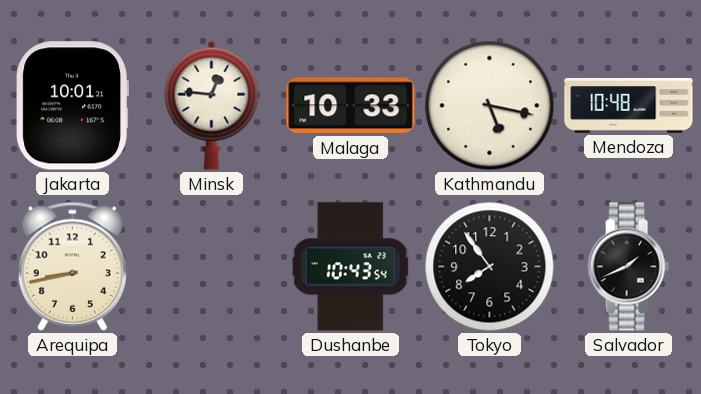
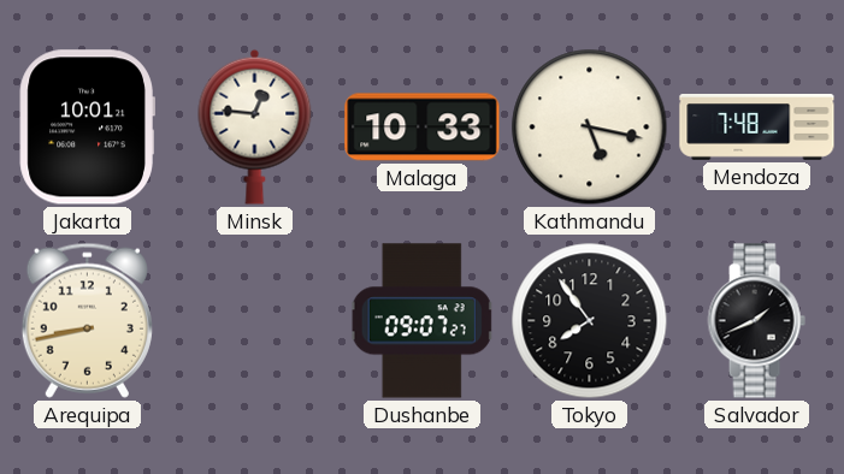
Mendoza: 10:48 -> 7:48
Dushanbe: 10:43 -> 09:07
